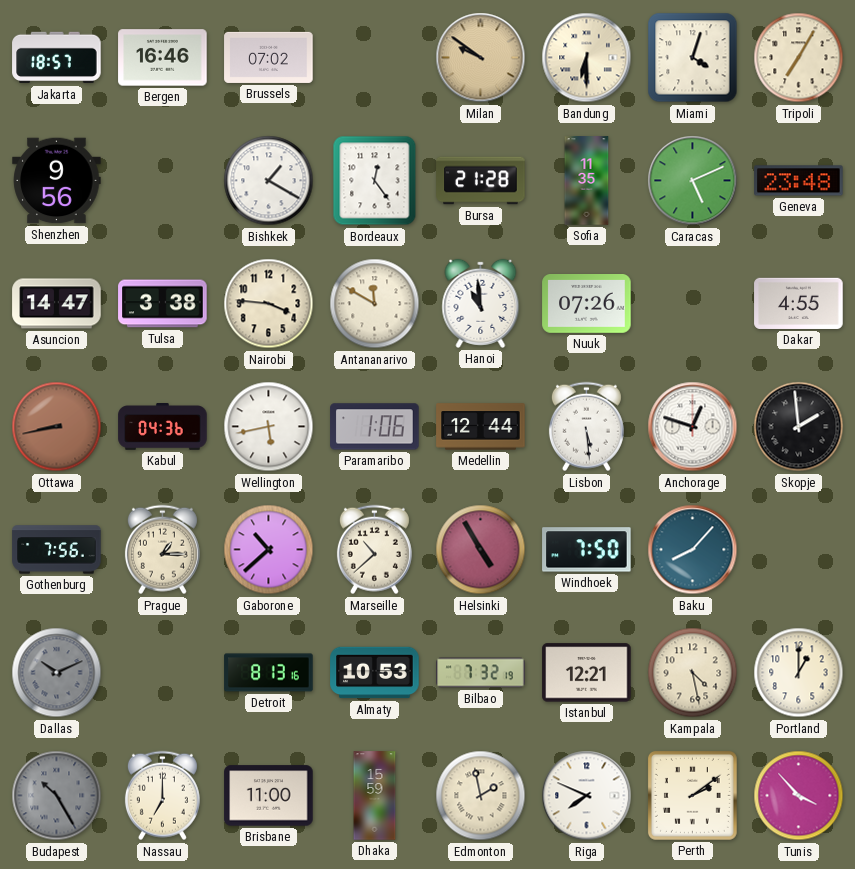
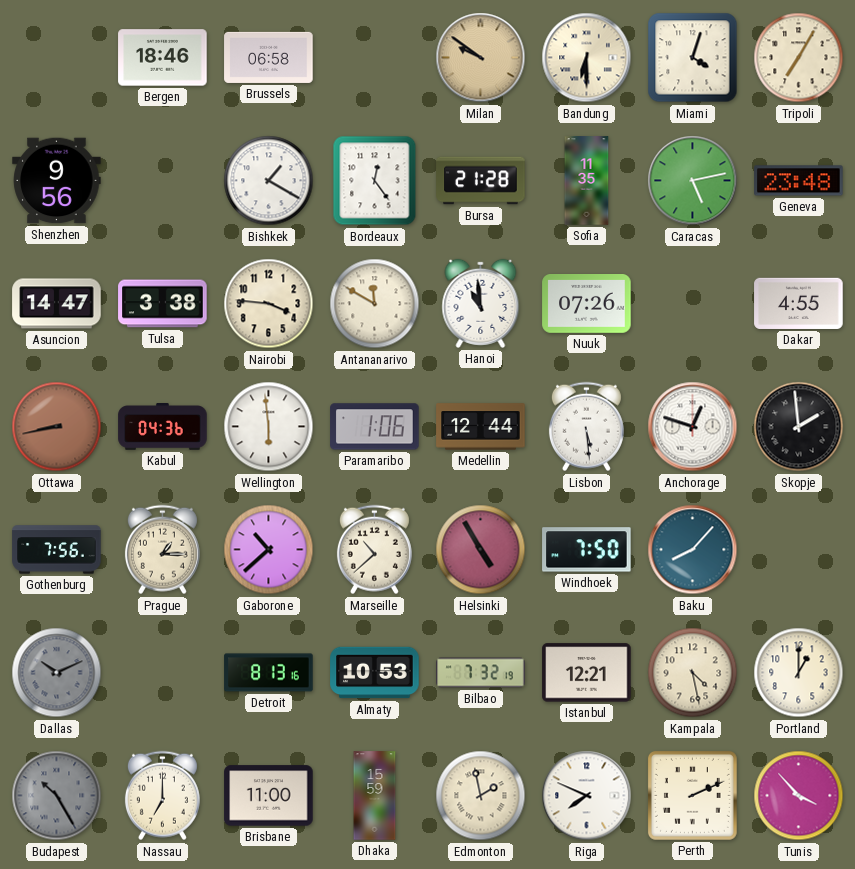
Jakarta: 18:57 -> none
Bergen: 16:46 -> 18:46
Brussels: 07:02 -> 06:58
Caracas: 5:11 -> 5:13
Wellington: 5:43 -> 5:59
Perth: 2:09 -> 2:11
